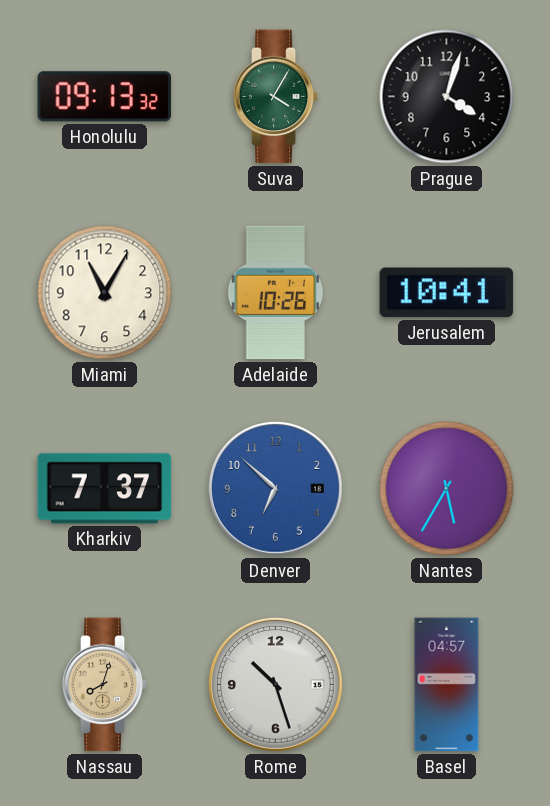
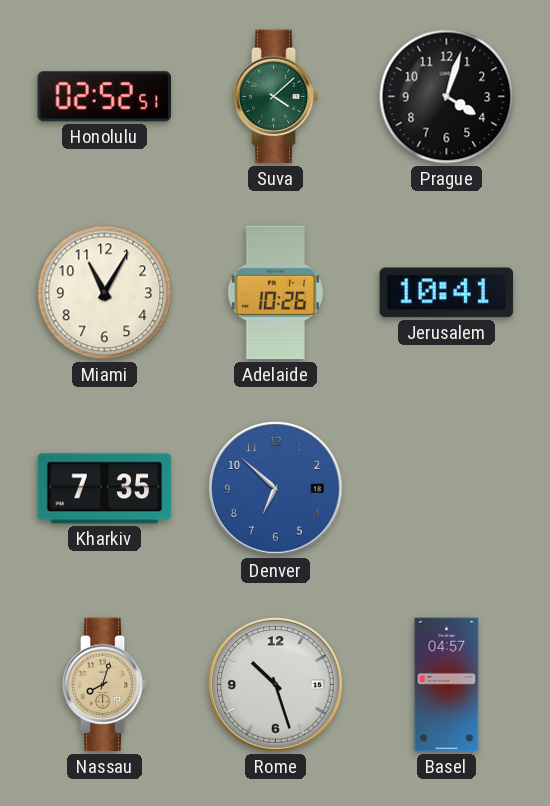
Honolulu: 09:13 -> 02:52
Suva: 4:05 -> 4:08
Kharkiv: 7:37 -> 7:35
Nantes: 5:35 -> none
